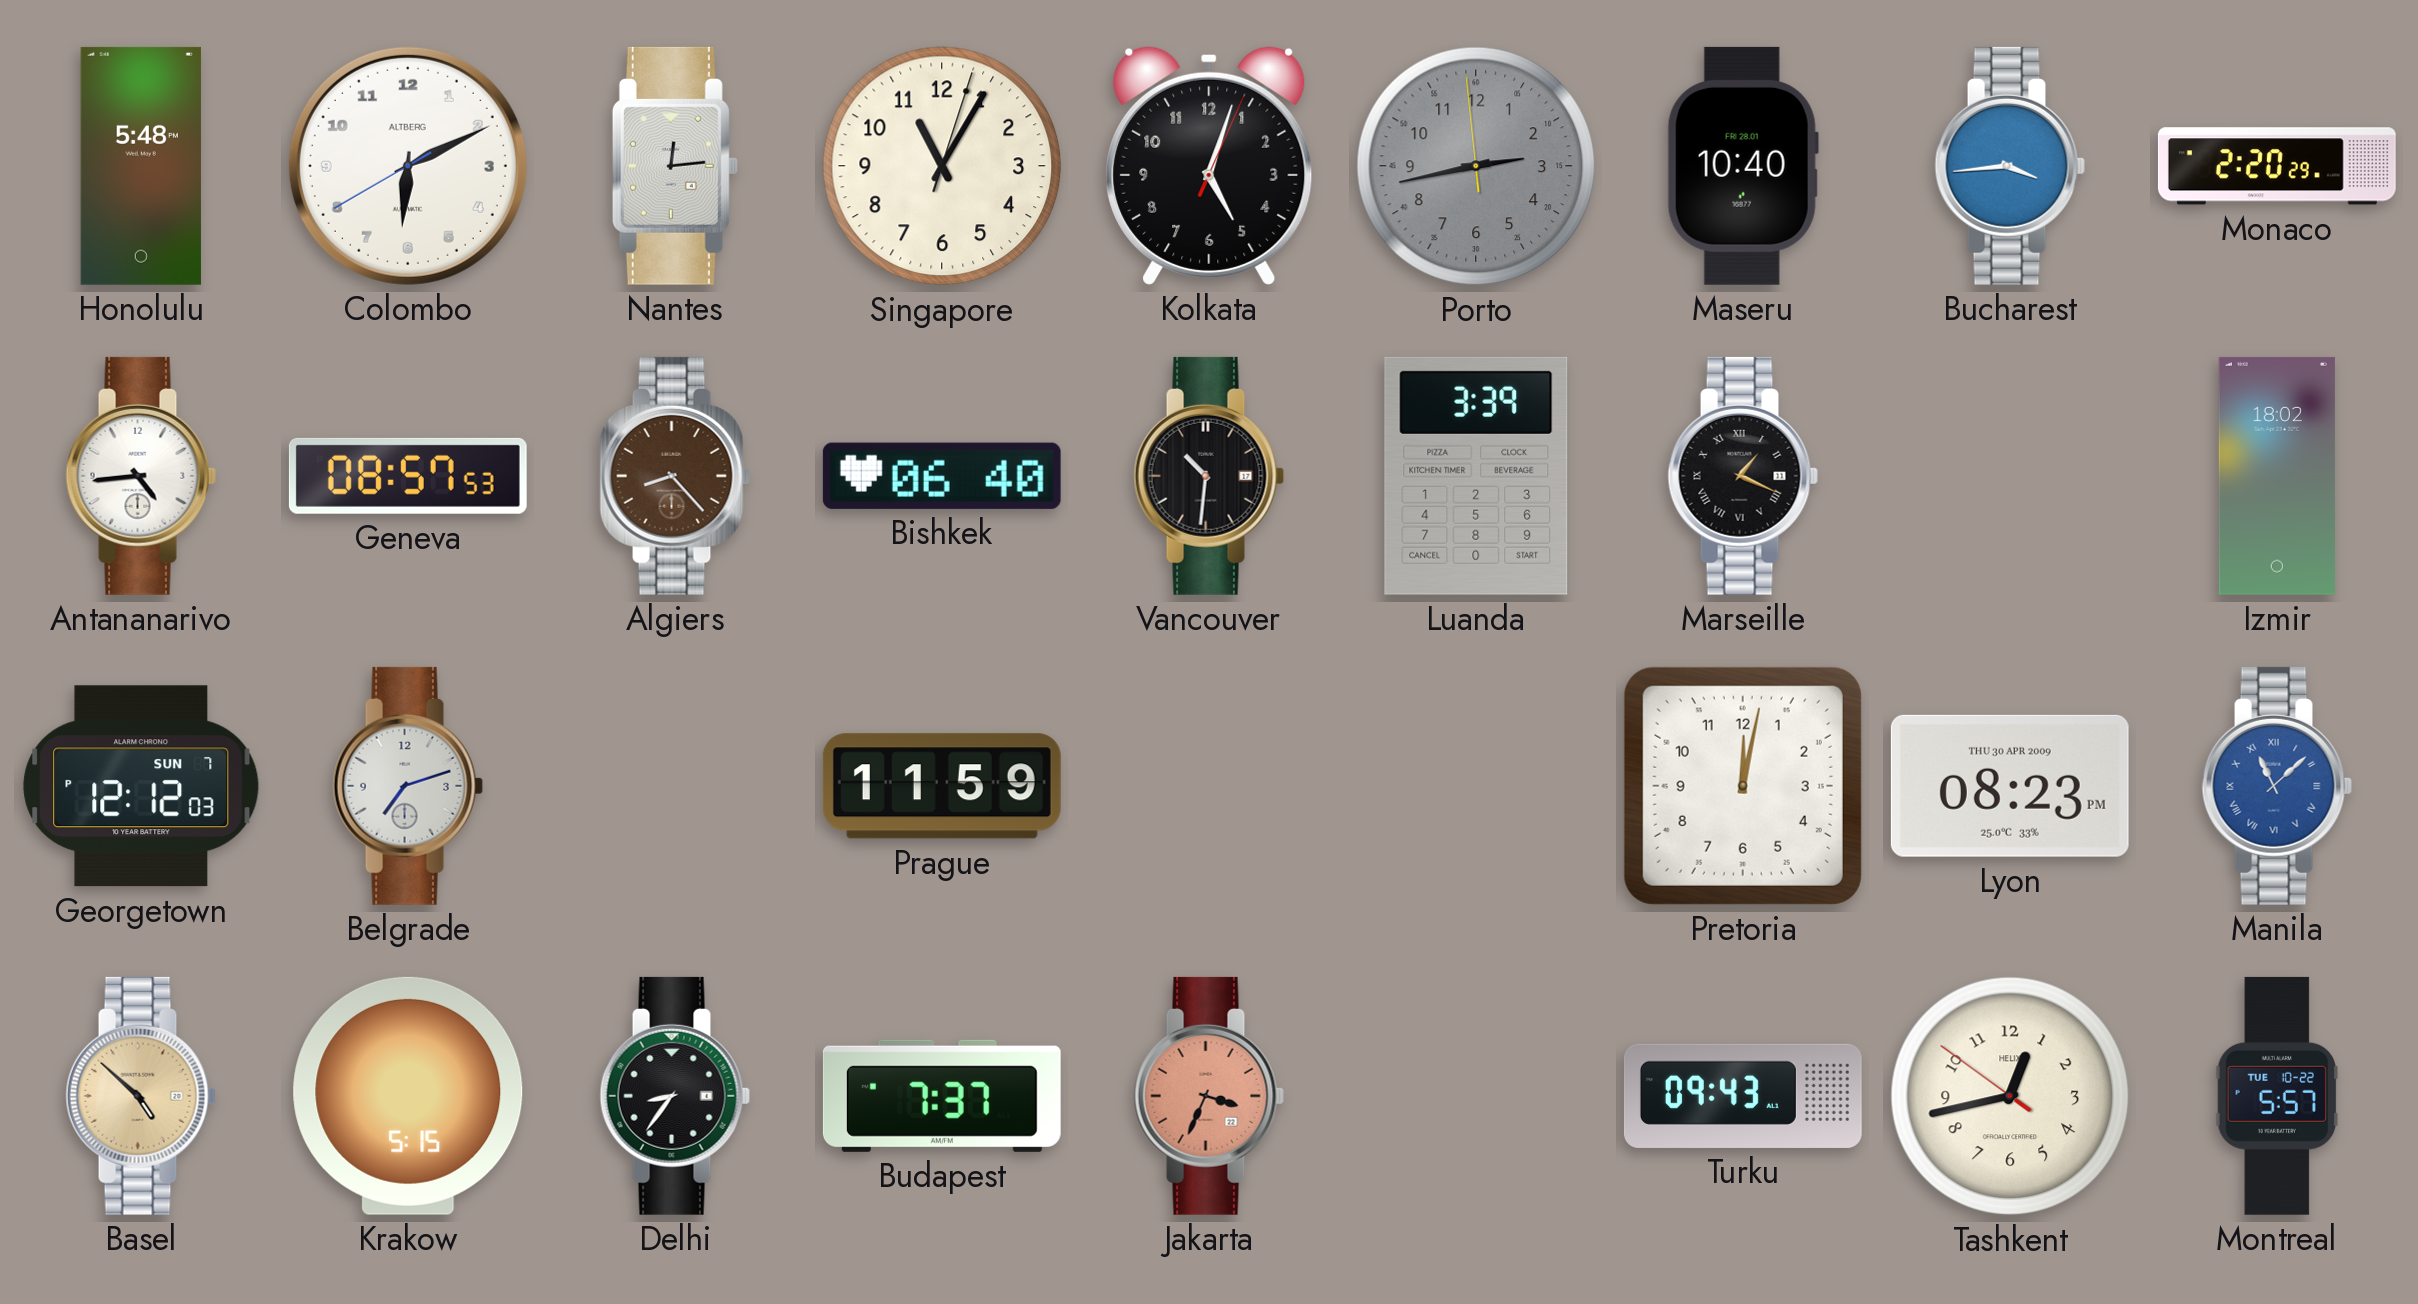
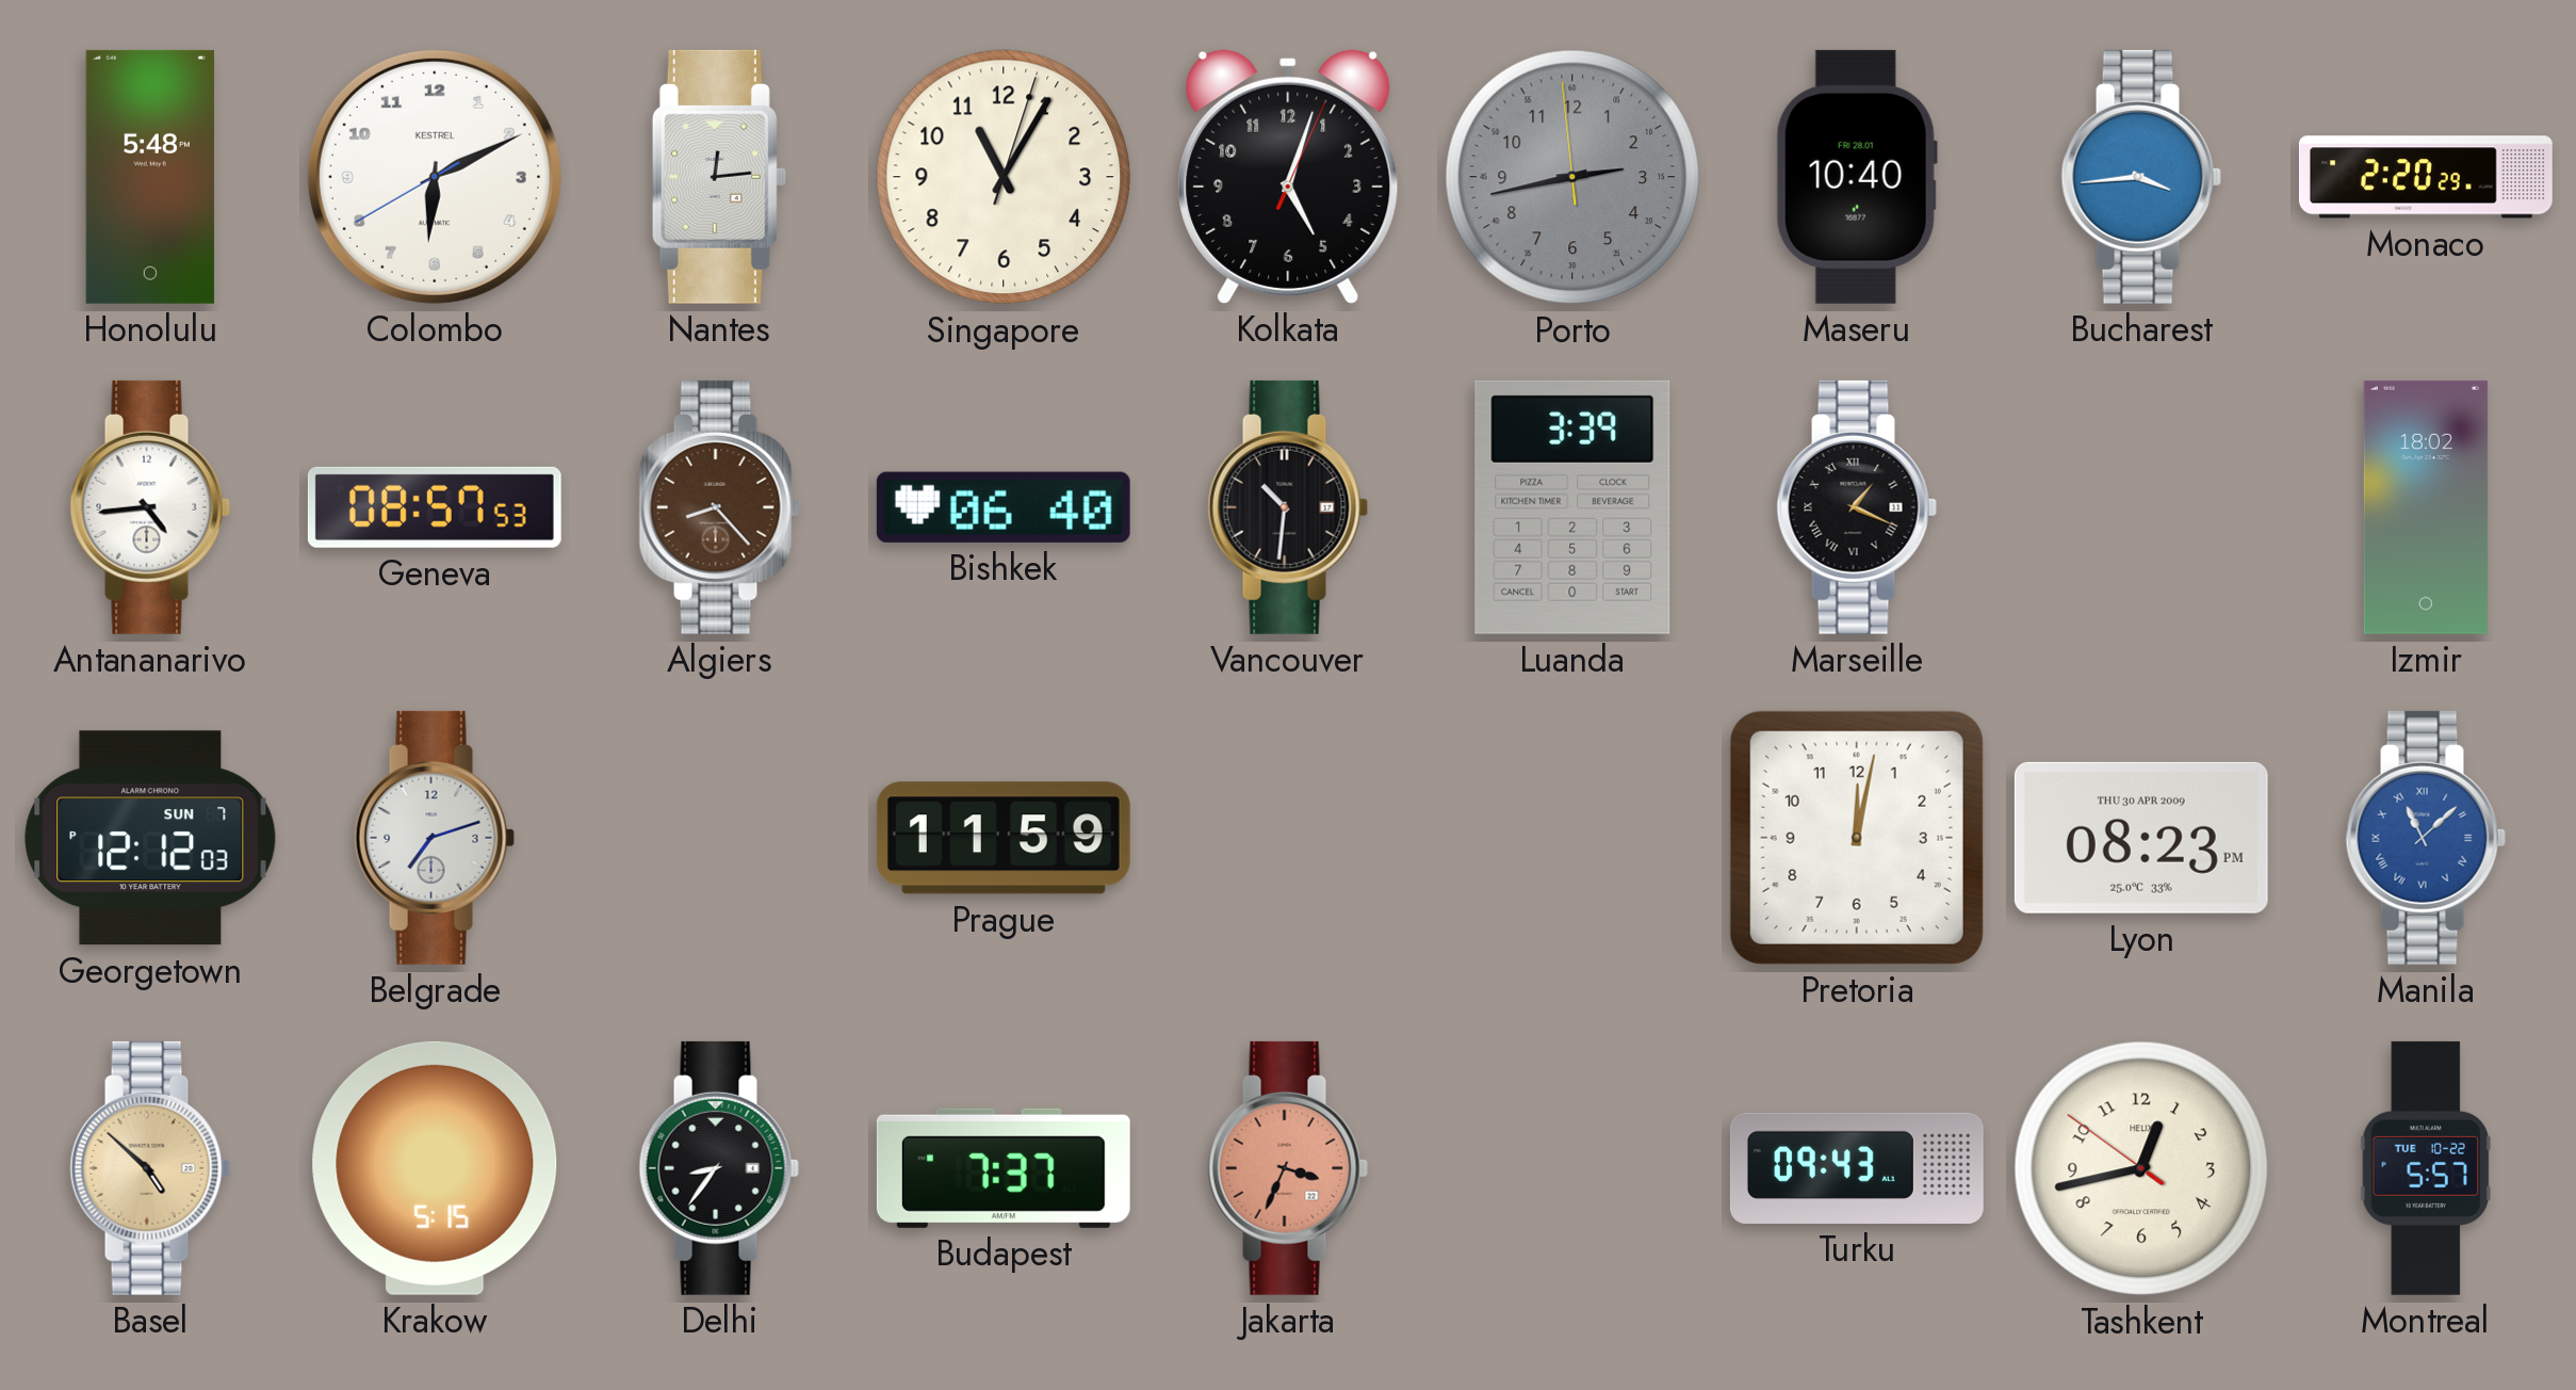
Colombo brand: ALTBERG -> KESTREL
